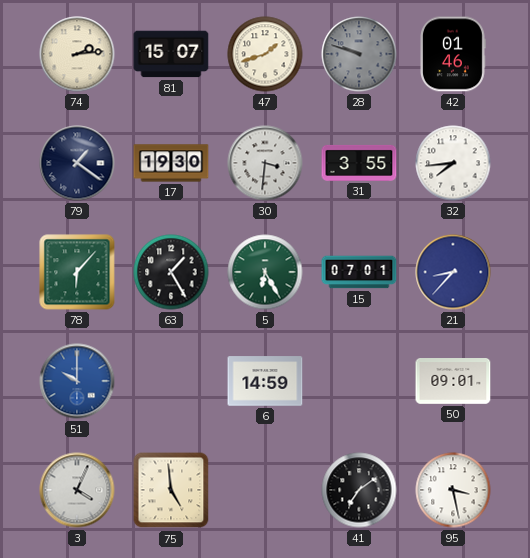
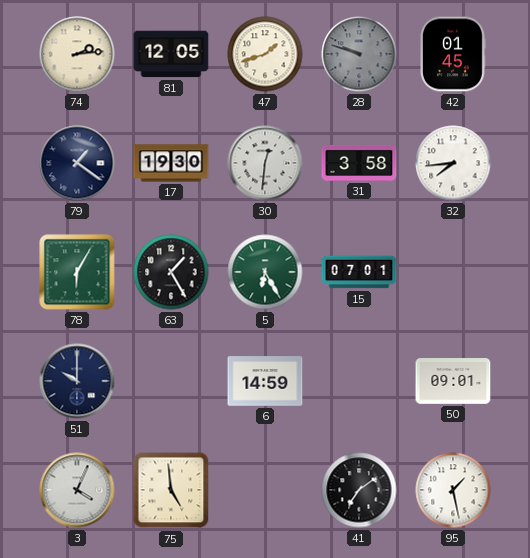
81: 15:07 -> 12:05
42: 01:46 -> 01:45
30: 3:31 -> 12:31
31: 3:55 -> 3:58
78: 6:07 -> 6:05
21: 8:37 -> none
51 dial: blue -> navy
95: 3:28 -> 1:28
